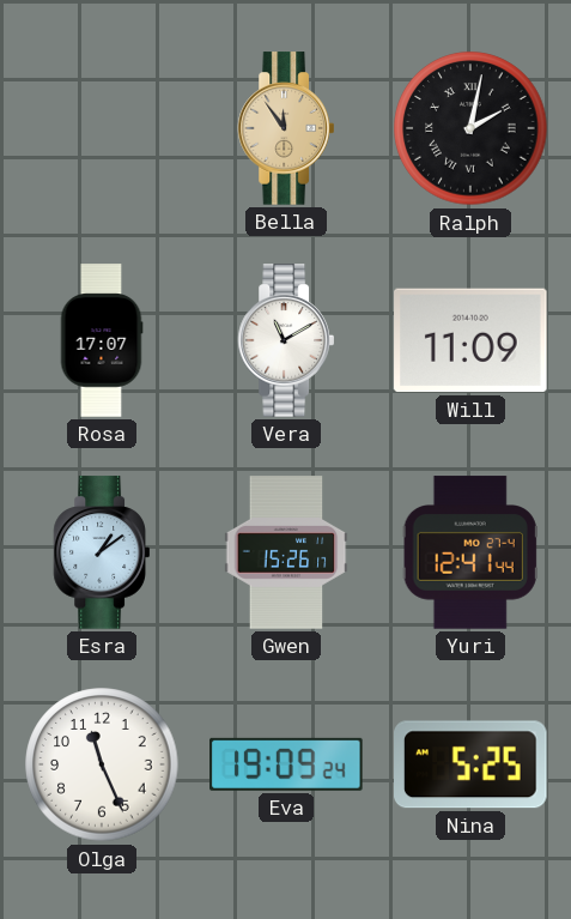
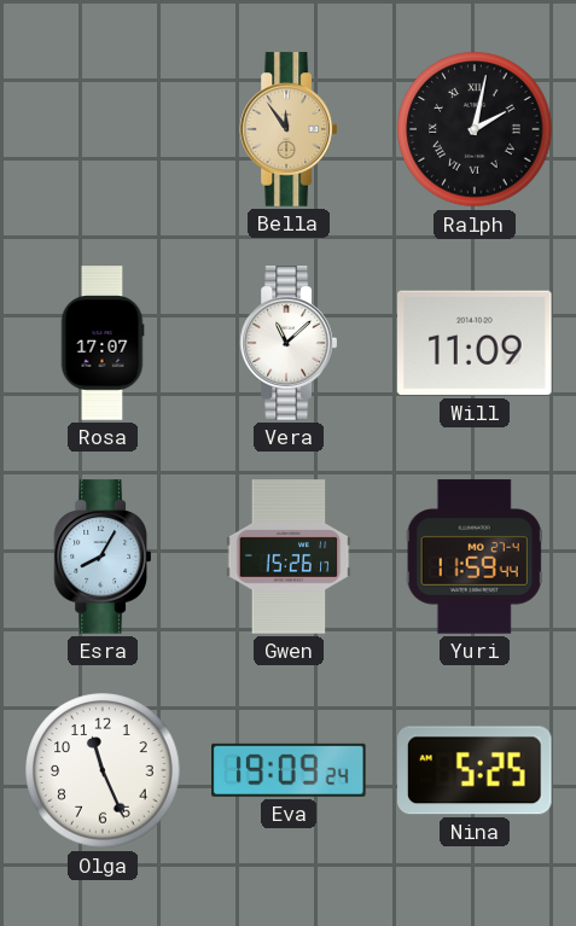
Vera: 11:10 -> 11:08
Esra: 1:09 -> 8:05
Yuri: 12:41 -> 11:59
